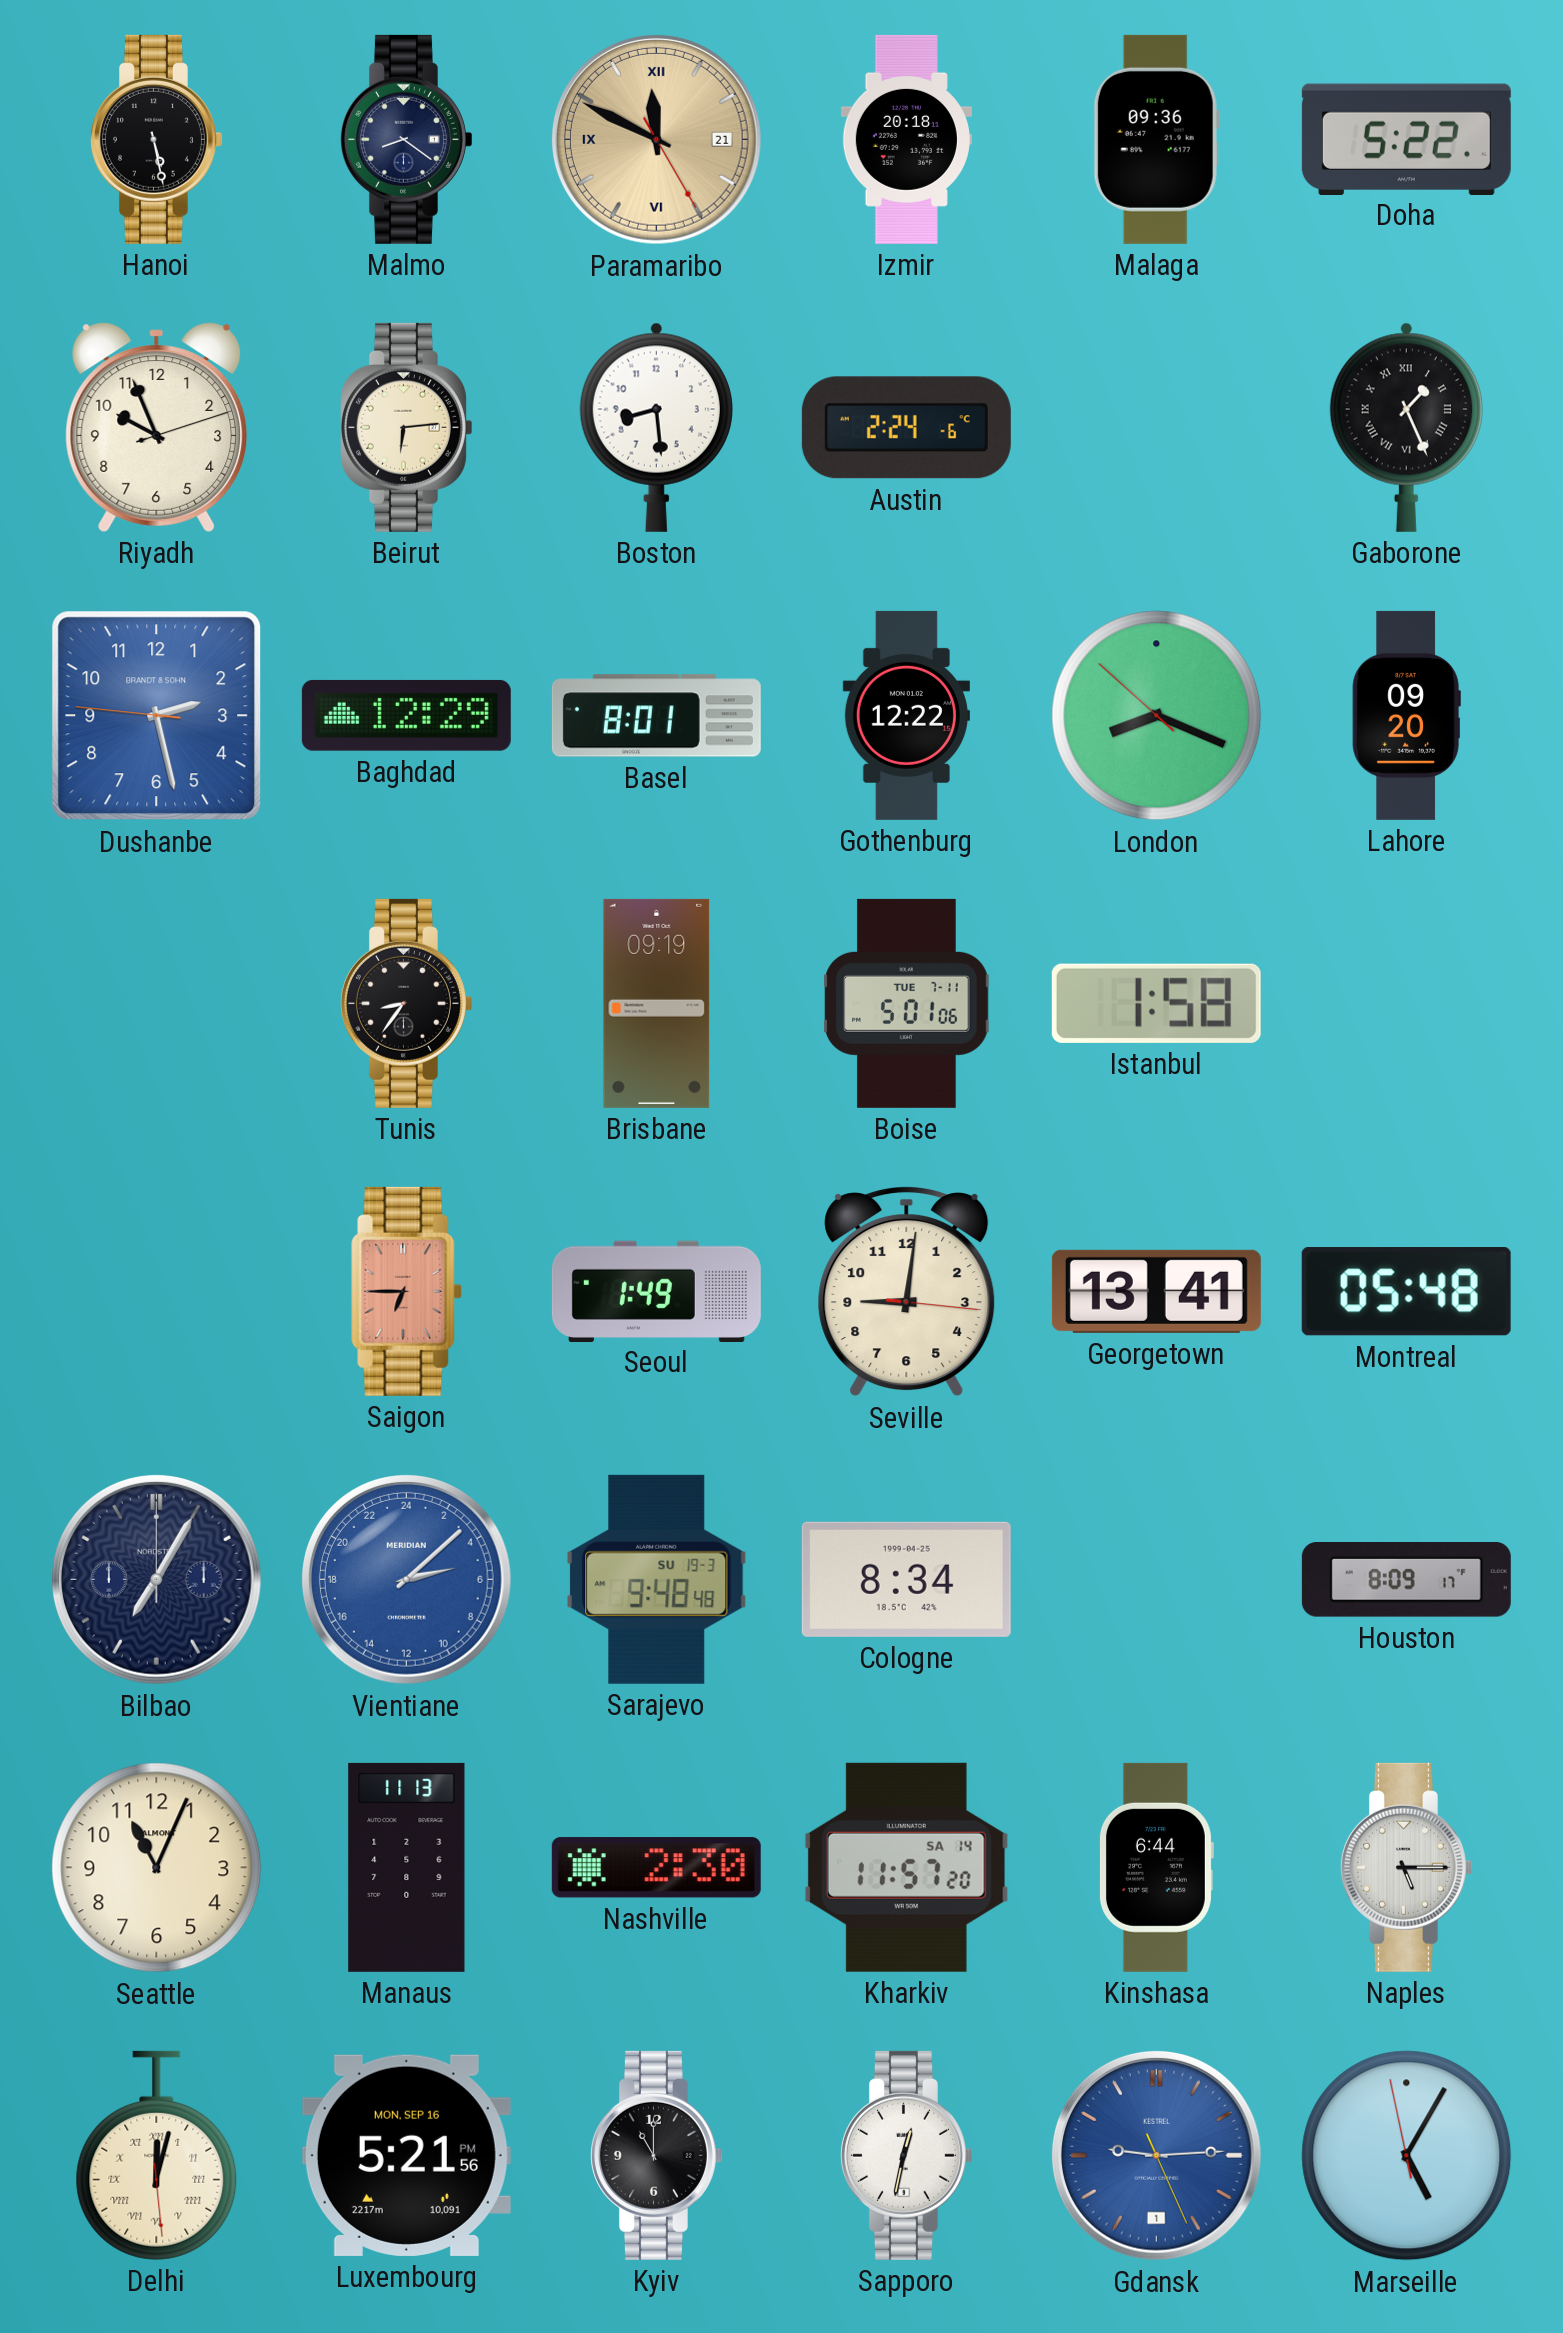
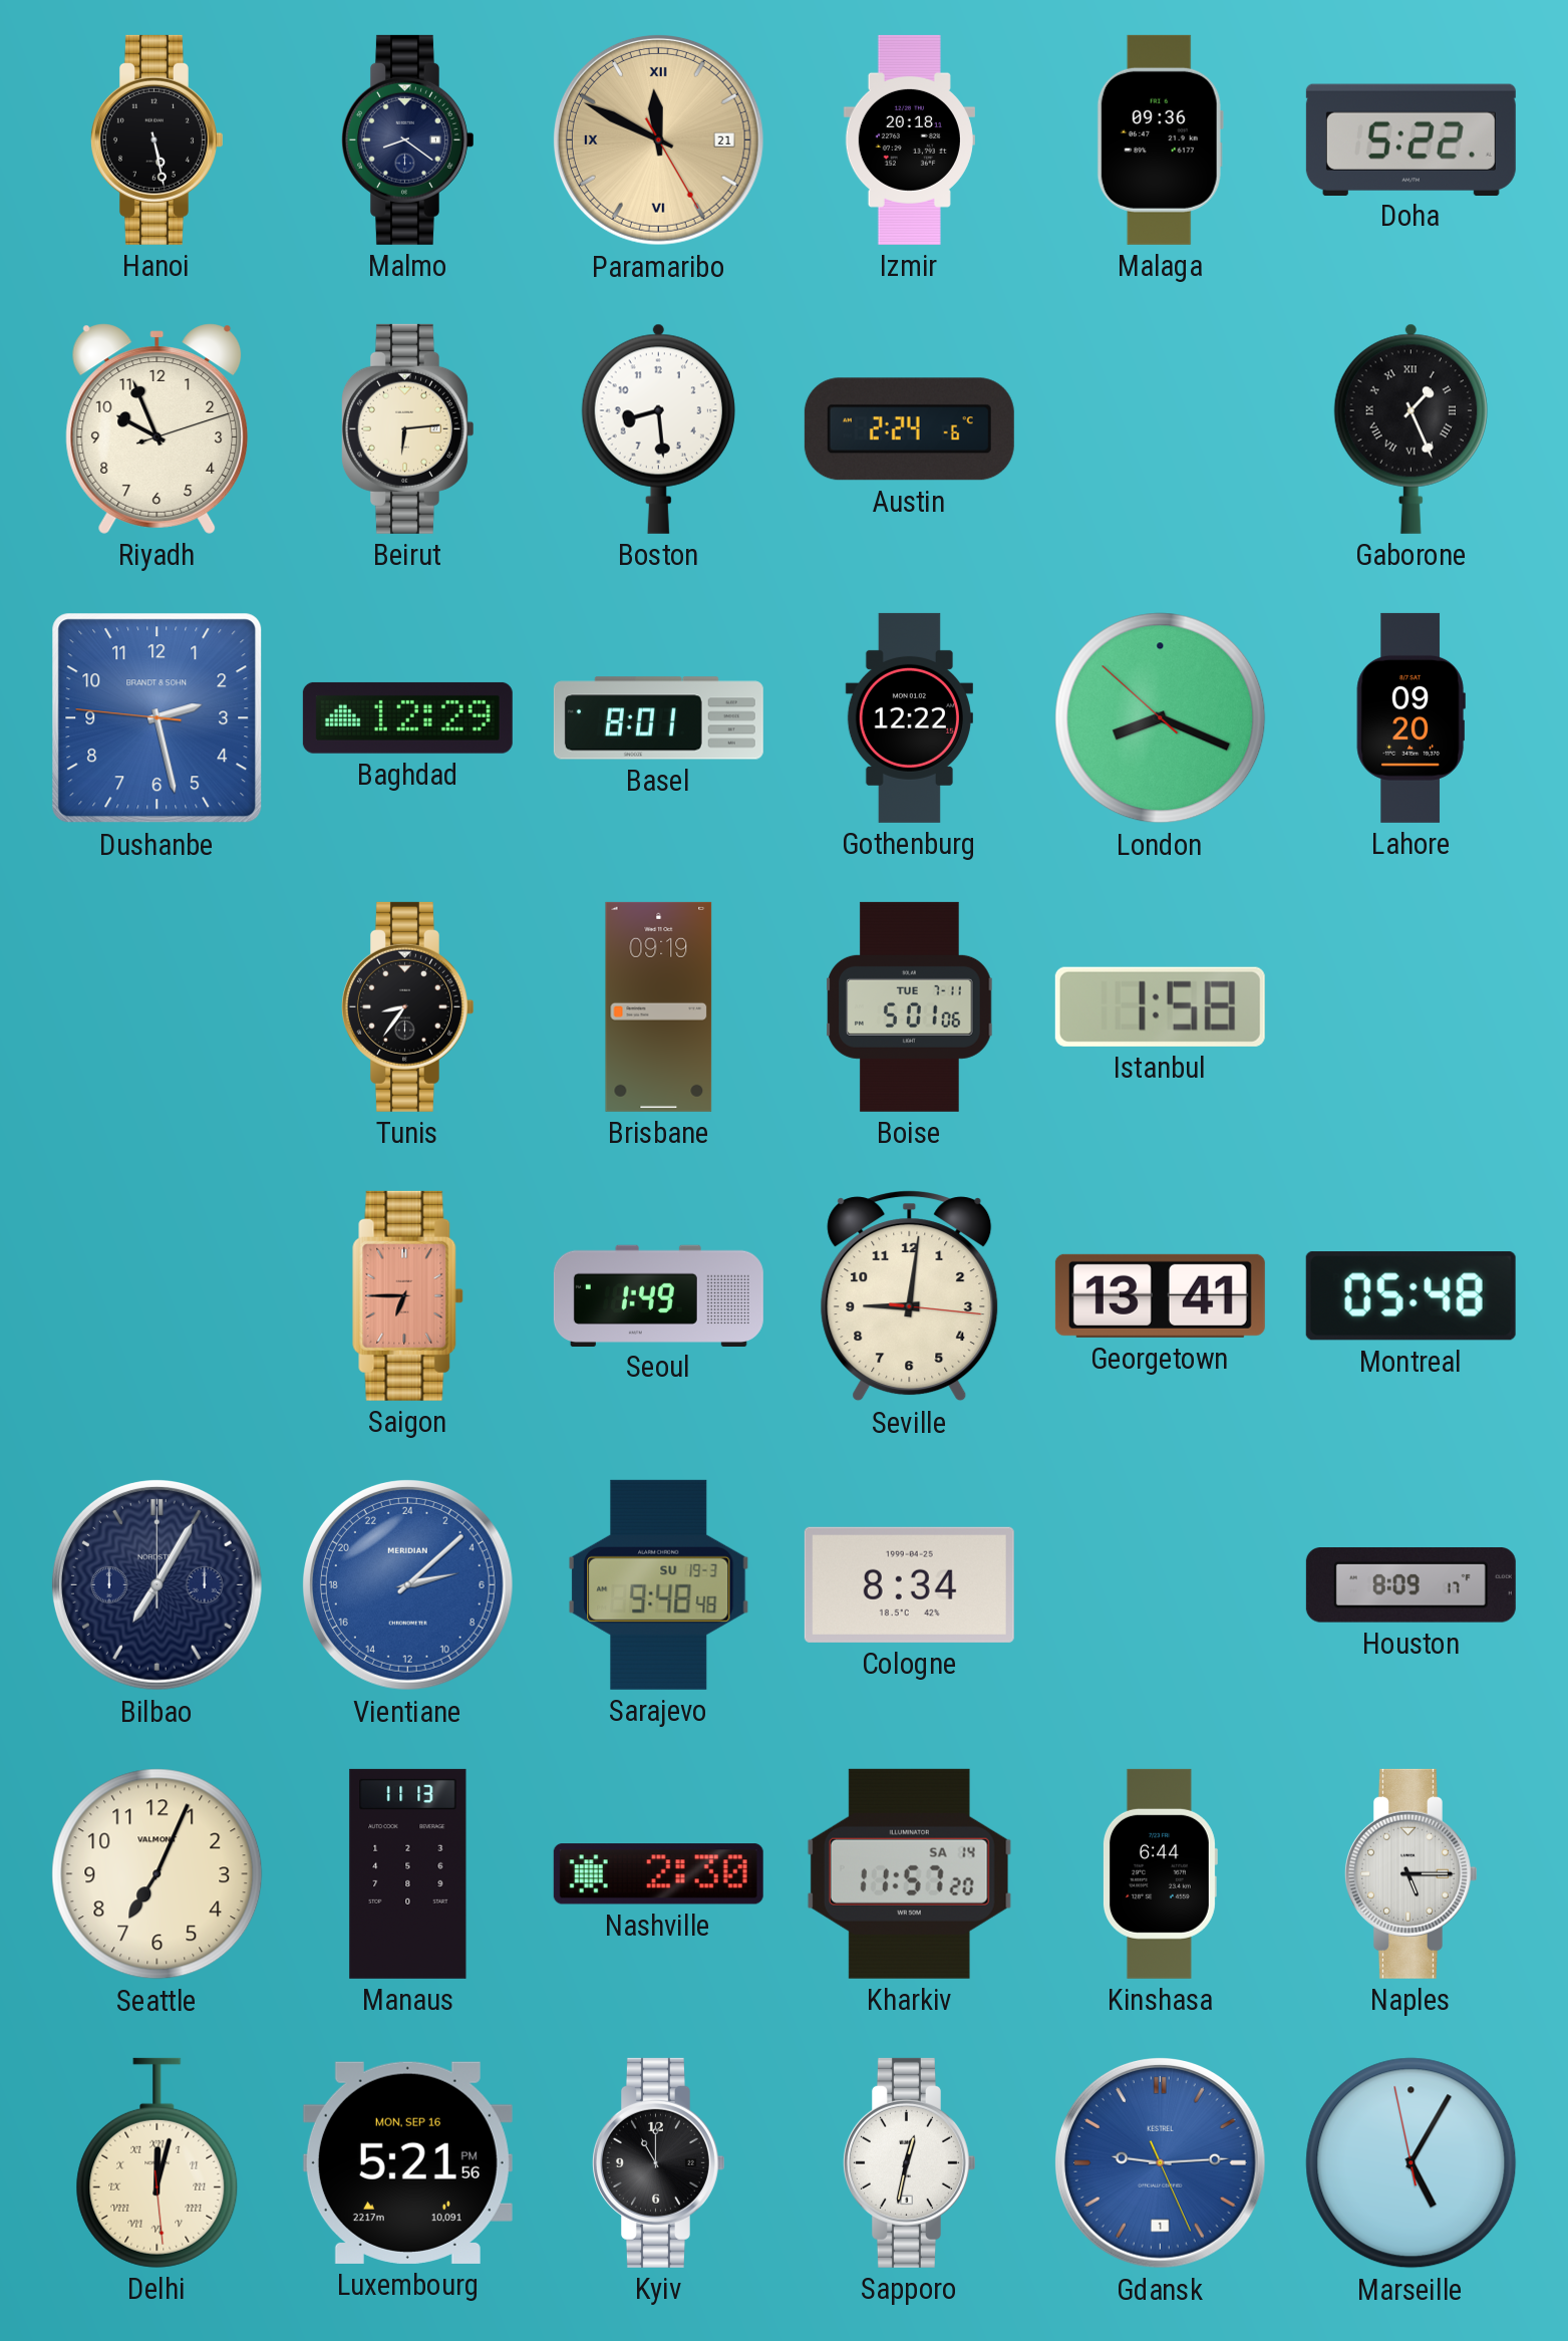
Seattle: 11:04 -> 7:04
